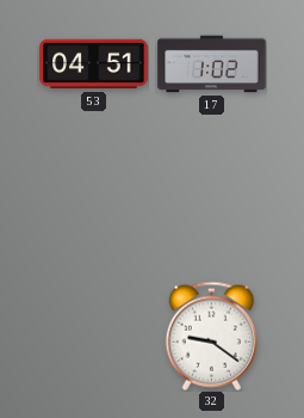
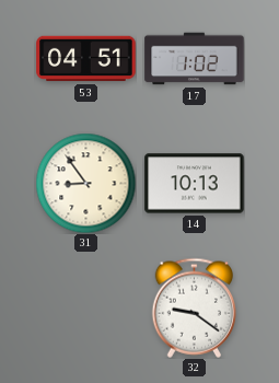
31: none -> 8:54
14: none -> 10:13
